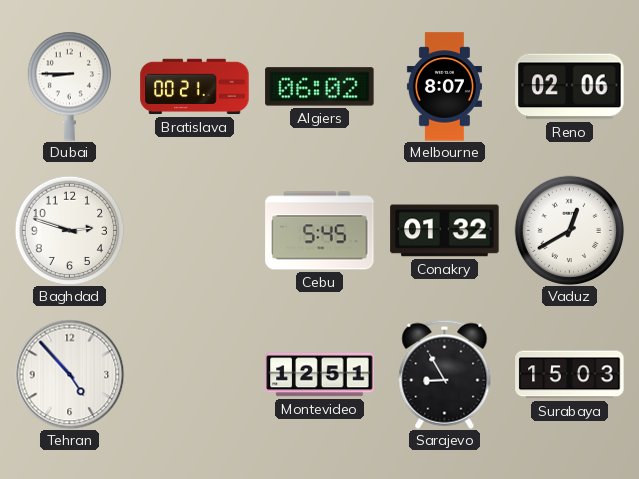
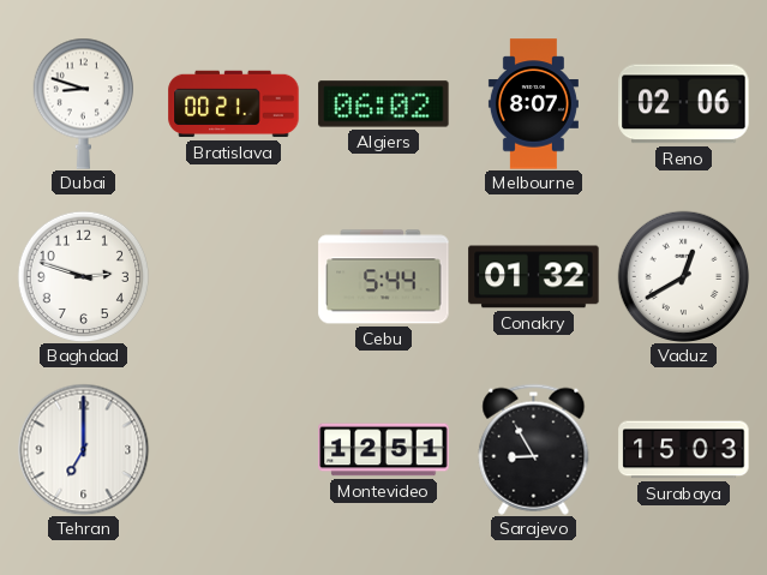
Dubai: 8:45 -> 8:48
Cebu: 5:45 -> 5:44
Tehran: 4:53 -> 7:00
